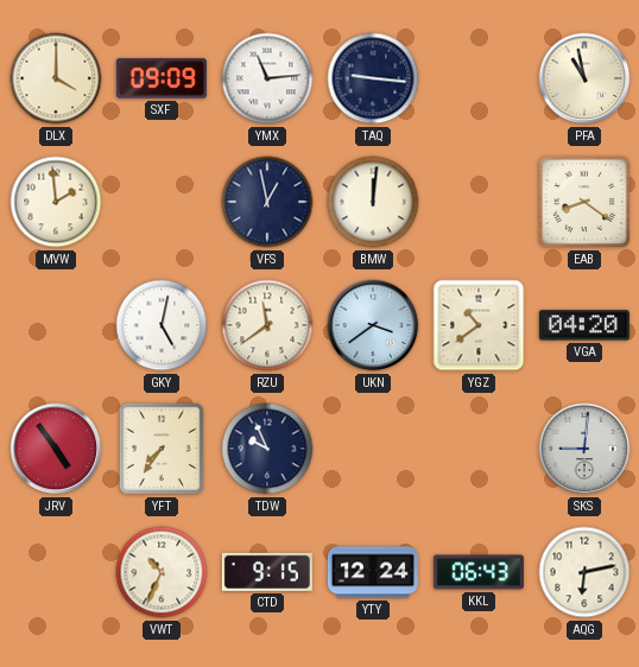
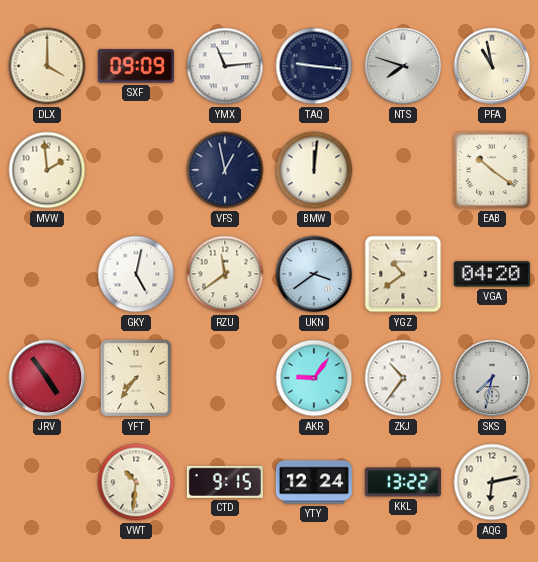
NTS: none -> 7:48
EAB: 8:21 -> 10:21
TDW: 9:56 -> none
AKR: none -> 9:06
ZKJ: none -> 10:36
SKS: 9:01 -> 7:32
VWT: 10:34 -> 10:31
KKL: 06:43 -> 13:22
